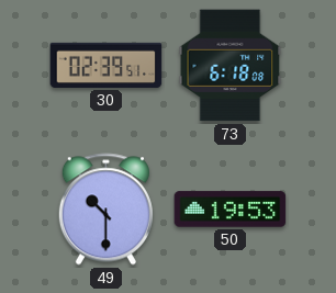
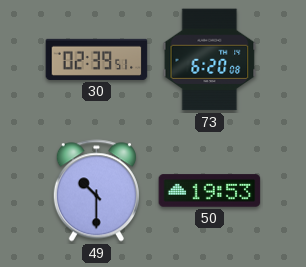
73: 6:18 -> 6:20
